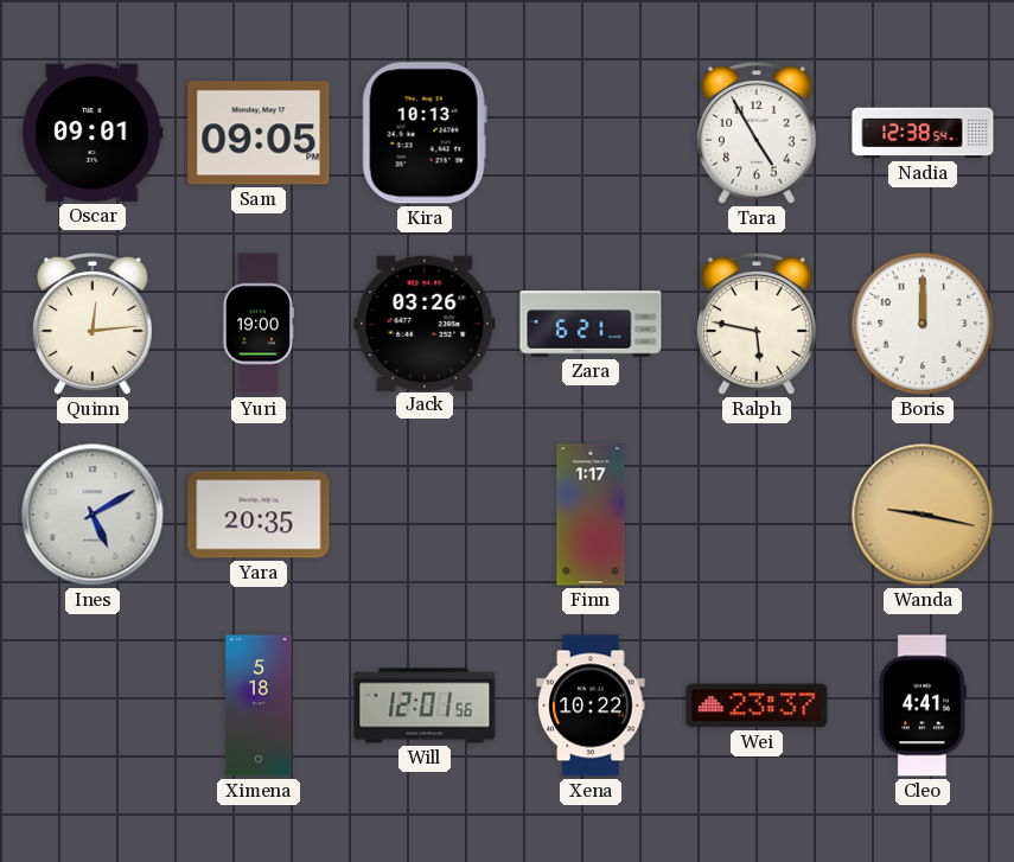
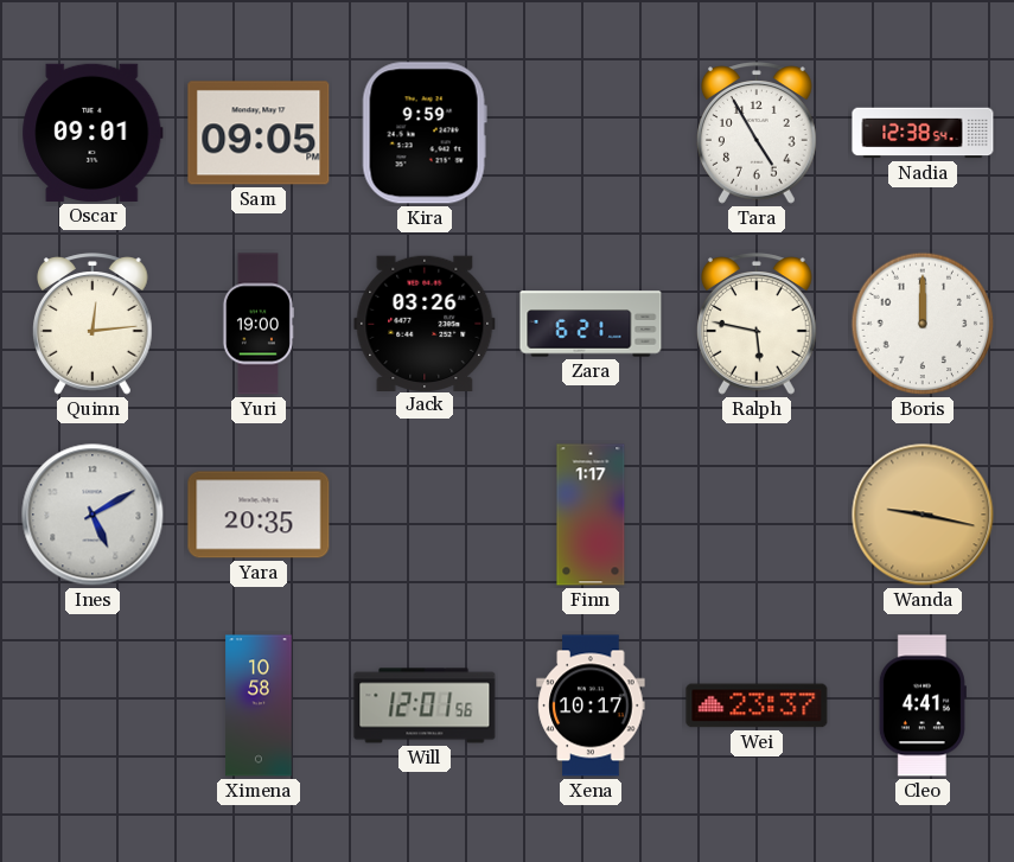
Kira: 10:13 -> 9:59
Ximena: 5:18 -> 10:58
Xena: 10:22 -> 10:17
